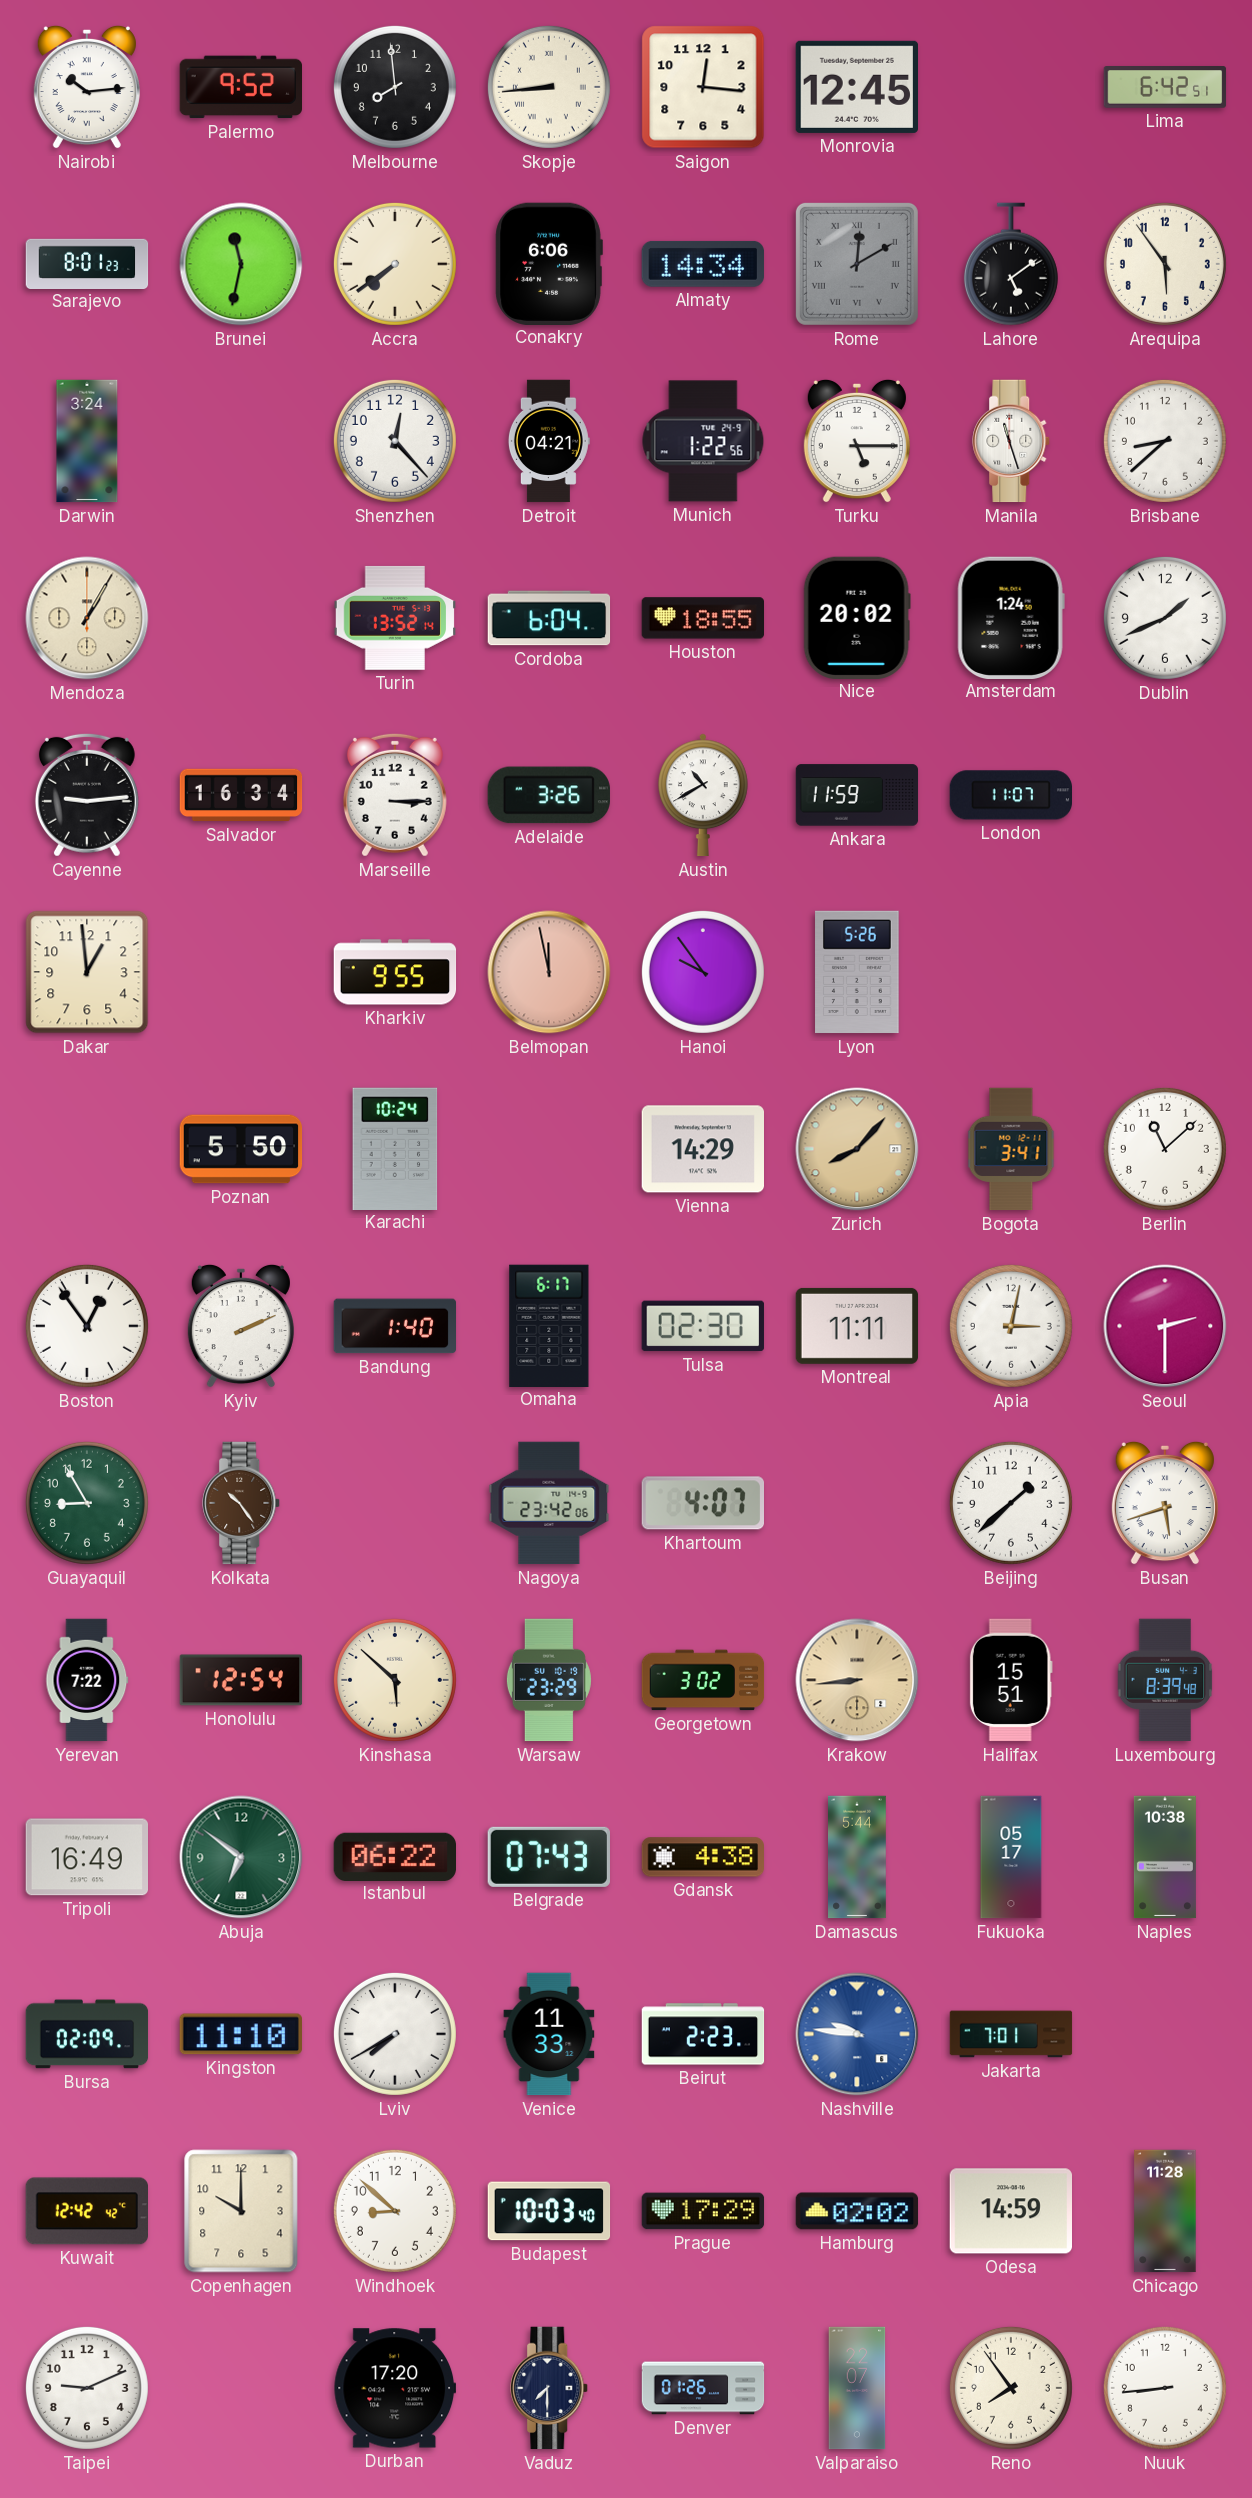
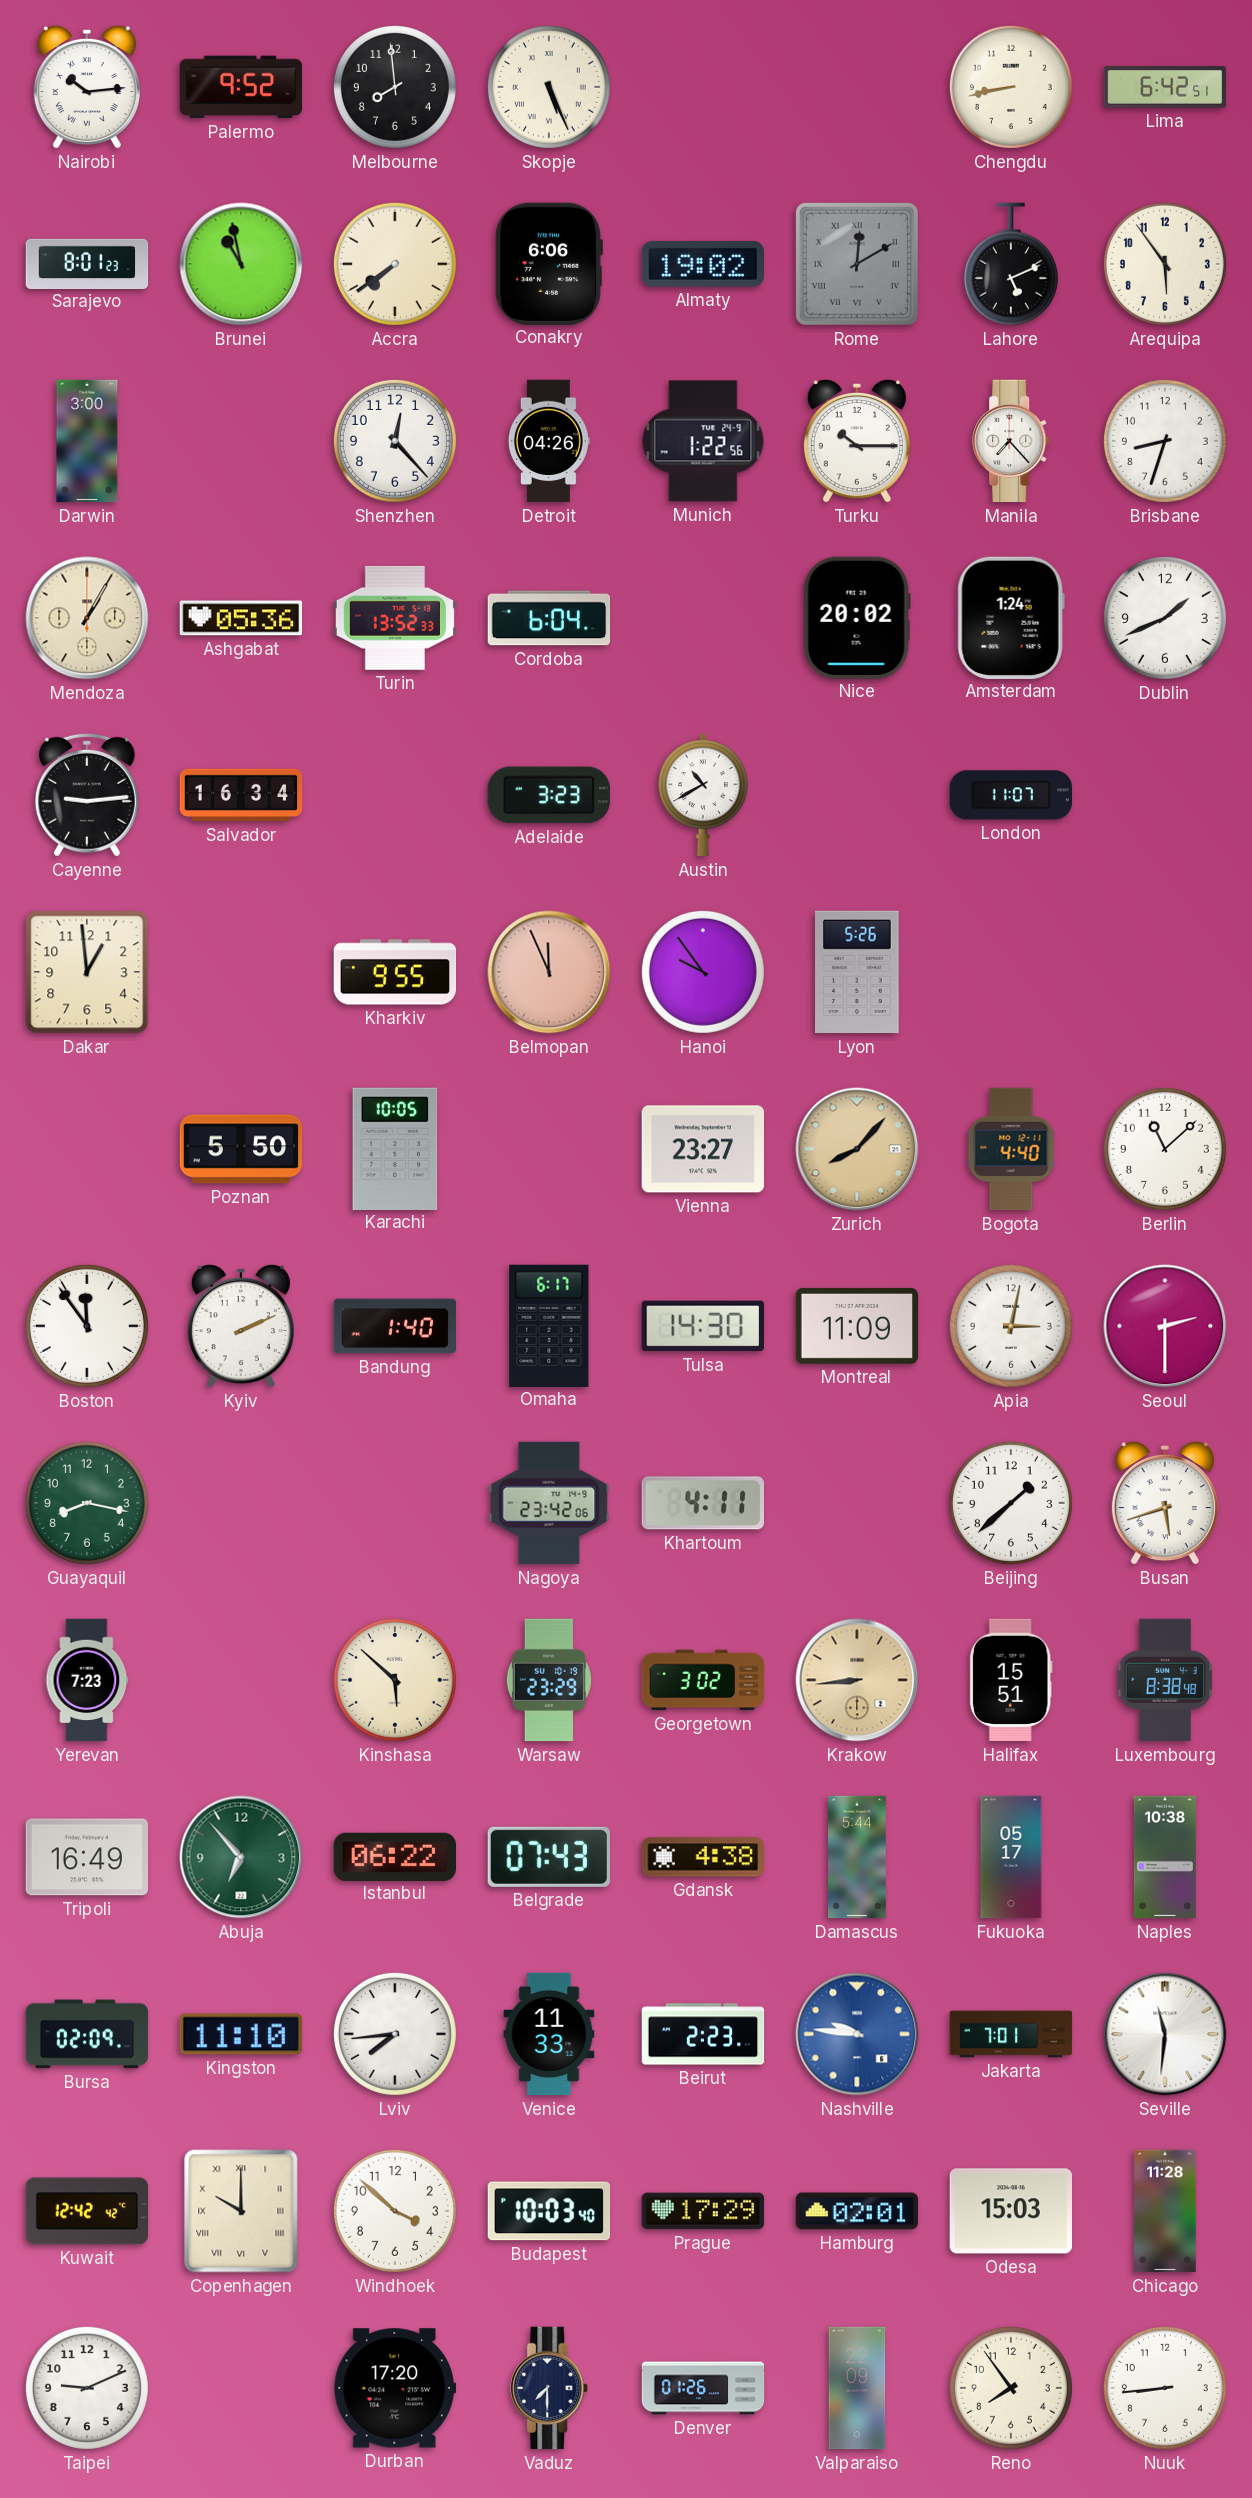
Skopje: 8:44 -> 5:26
Saigon: 12:16 -> none
Monrovia: 12:45 -> none
Chengdu: none -> 8:43
Brunei: 11:32 -> 10:58
Almaty: 14:34 -> 19:02
Lahore: 5:09 -> 5:11
Darwin: 3:24 -> 3:00
Detroit: 04:21 -> 04:26
Turku: 5:15 -> 10:15
Manila: 11:27 -> 7:23
Brisbane: 8:38 -> 8:33
Ashgabat: none -> 05:36
Turin: 13:52:14 -> 13:52:33
Houston: 18:55 -> none
Marseille: 3:15 -> none
Adelaide: 3:26 -> 3:23
Ankara: 11:59 -> none
Belmopan: 11:58 -> 11:56
Karachi: 10:24 -> 10:05
Vienna: 14:29 -> 23:27
Bogota: 3:41 -> 4:40
Boston: 12:54 -> 11:54
Tulsa: 02:30 -> 14:30
Montreal: 11:11 -> 11:09
Guayaquil: 8:55 -> 8:17
Kolkata: 10:24 -> none
Khartoum: 4:07 -> 4:11
Yerevan: 7:22 -> 7:23
Honolulu: 12:54 -> none
Luxembourg: 8:39 -> 8:38
Abuja: 6:51 -> 6:53
Lviv: 7:40 -> 7:44
Seville: none -> 11:31
Copenhagen numerals: Arabic -> Roman
Windhoek: 8:52 -> 3:52
Hamburg: 02:02 -> 02:01
Odesa: 14:59 -> 15:03
Valparaiso: 22:07 -> 22:09
